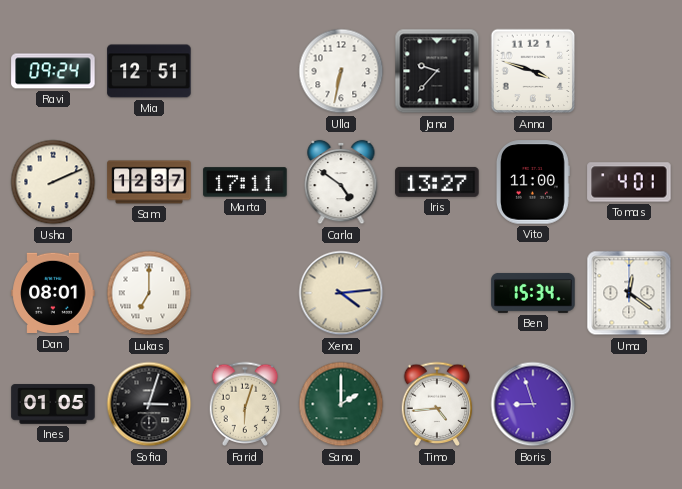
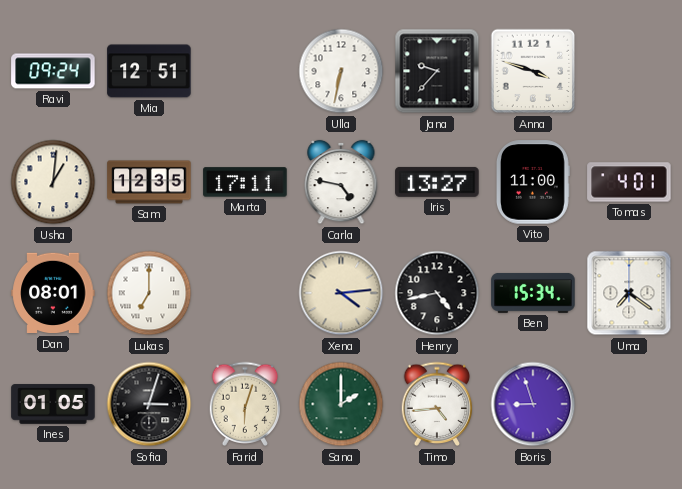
Usha: 2:11 -> 1:01
Sam: 12:37 -> 12:35
Carla: 4:51 -> 4:47
Henry: none -> 4:43
Uma: 12:21 -> 7:21
